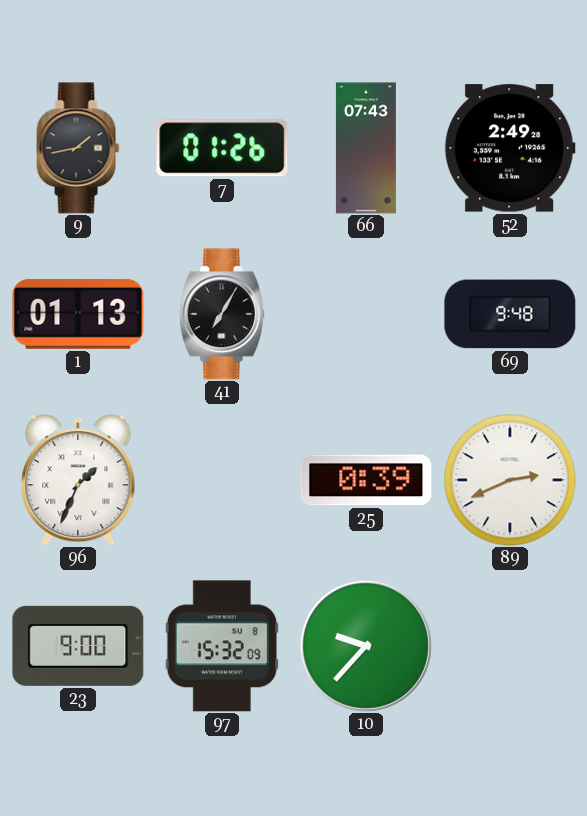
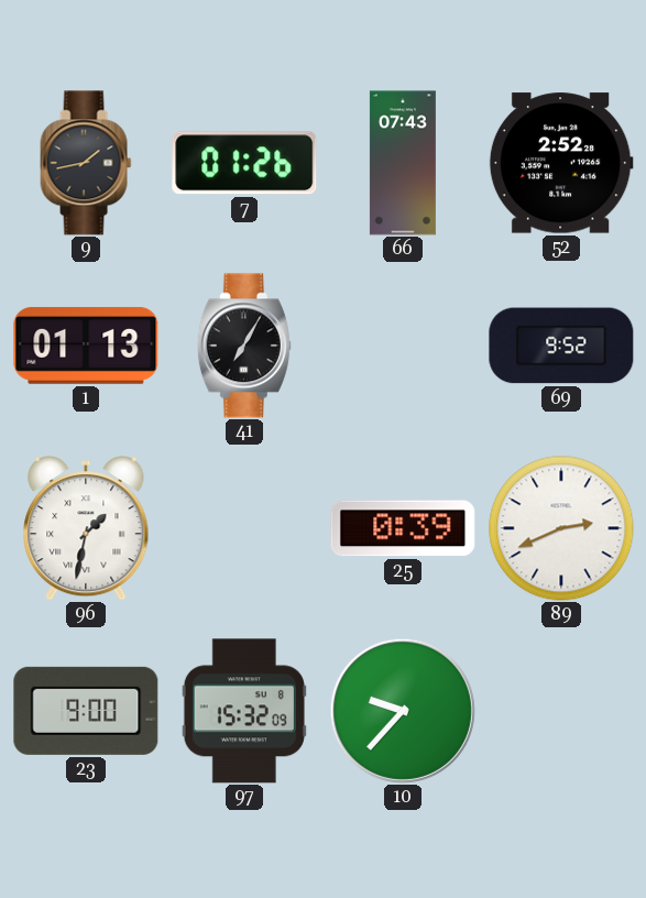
52: 2:49 -> 2:52
69: 9:48 -> 9:52
96: 1:34 -> 1:32
